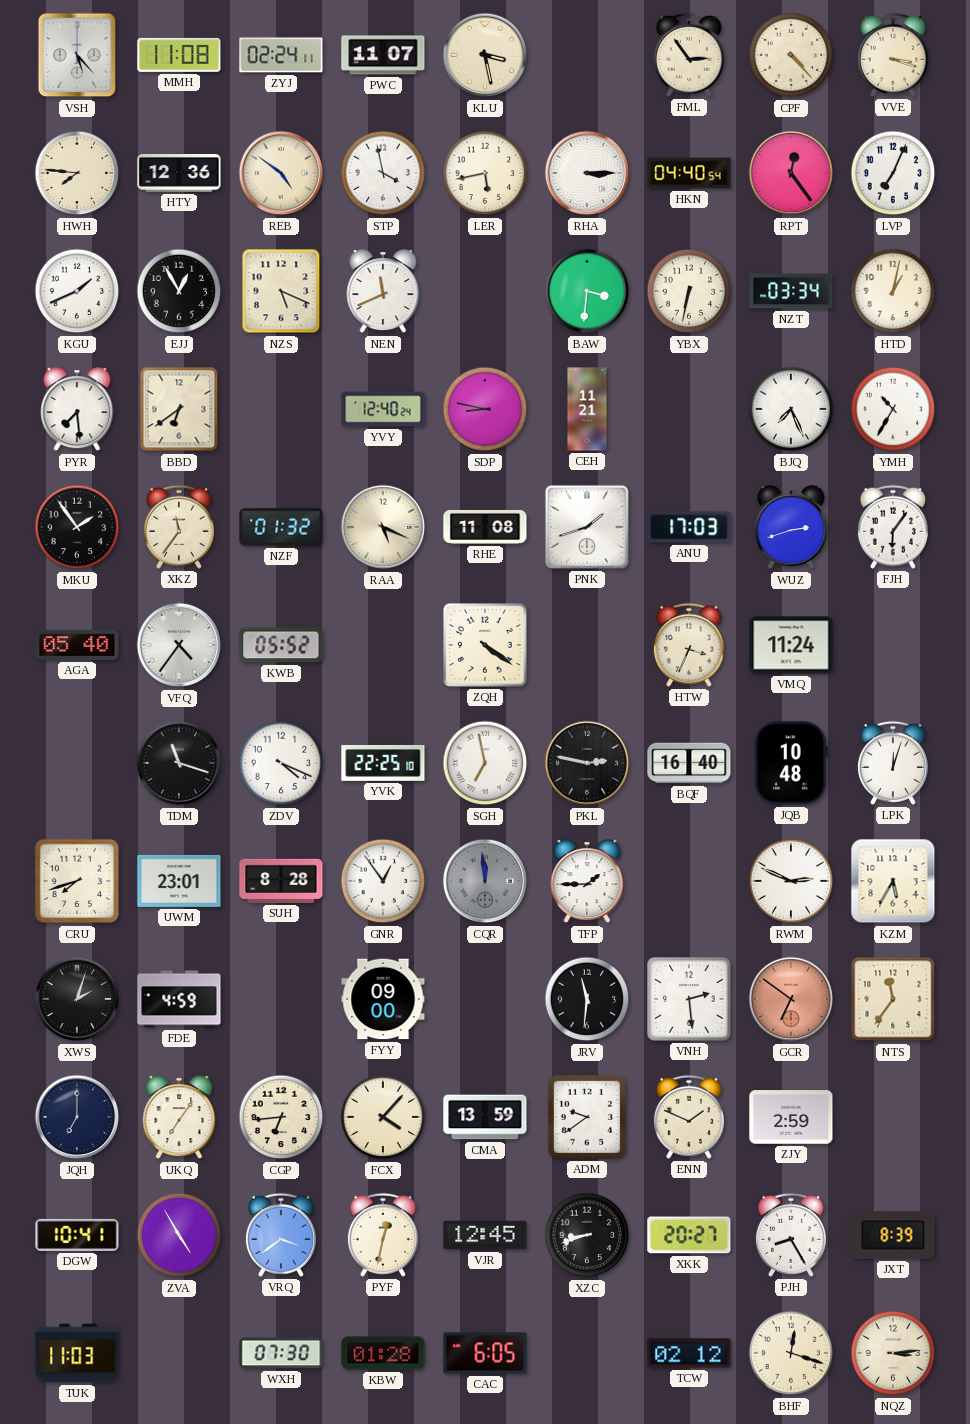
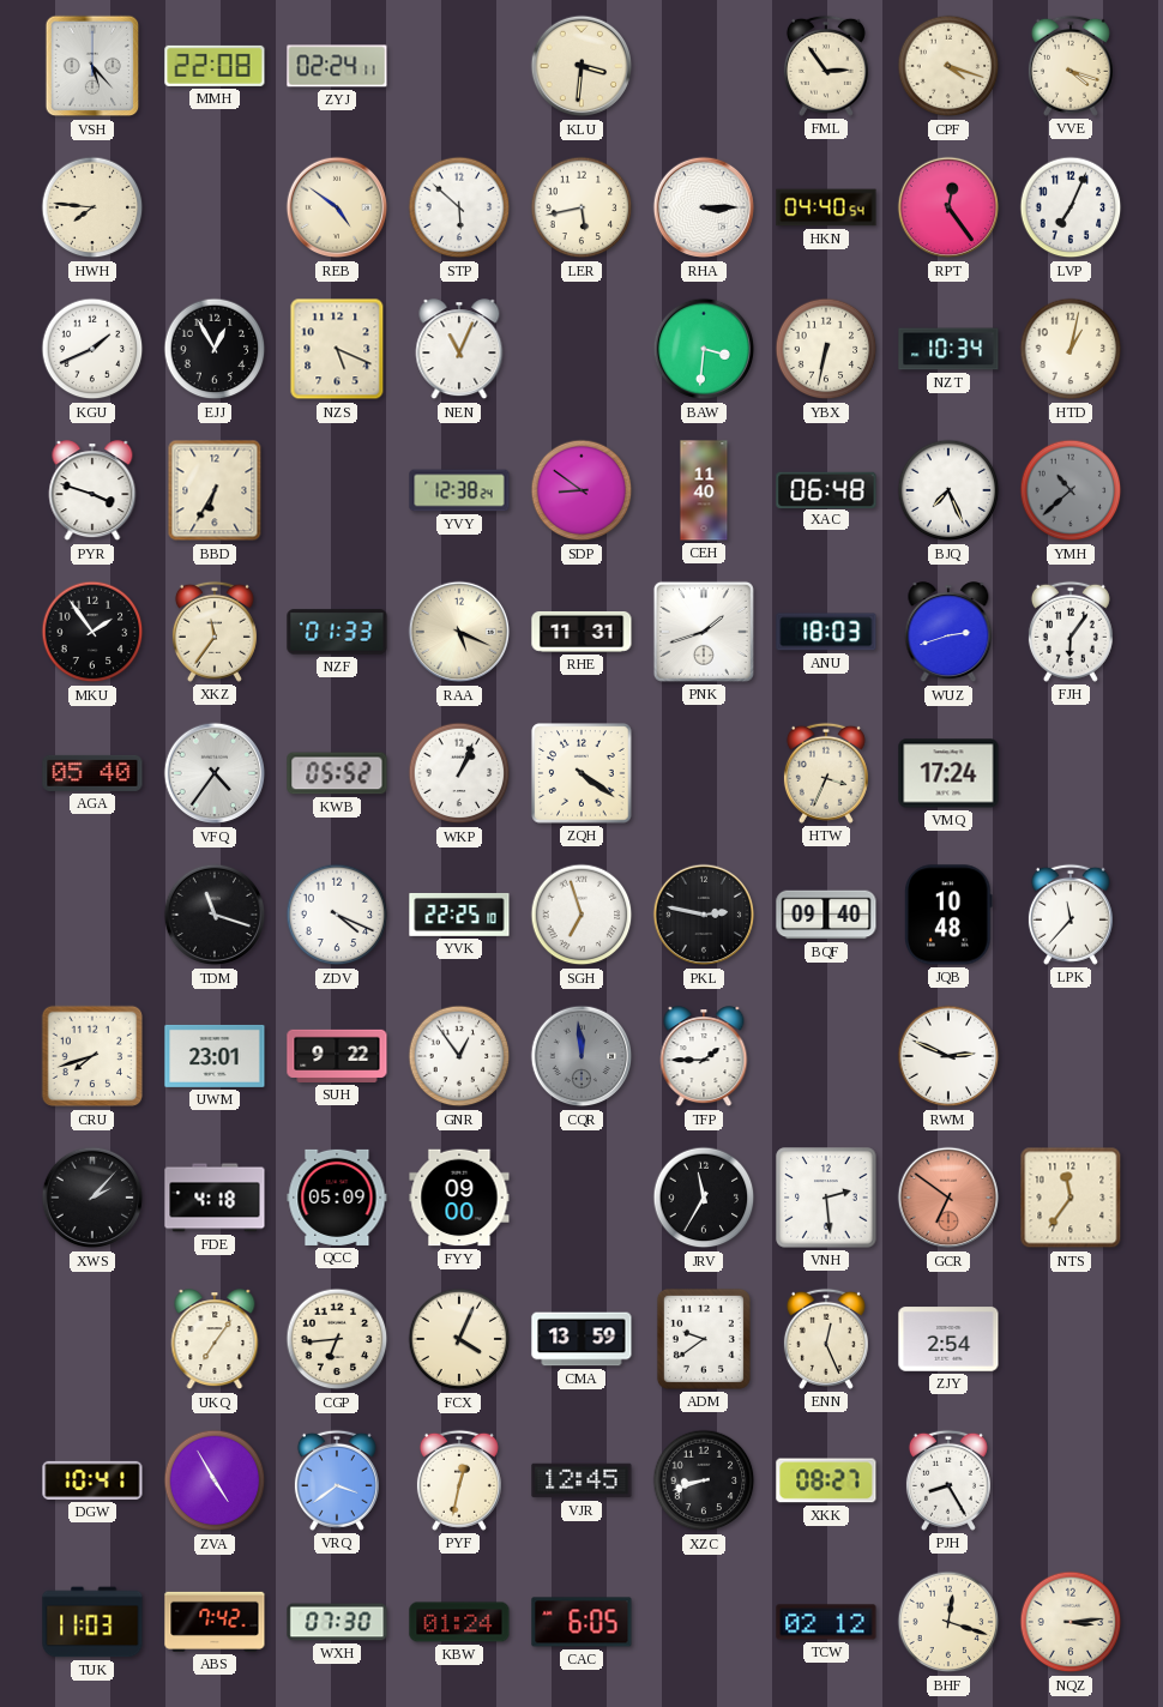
MMH: 11:08 -> 22:08
PWC: 11:07 -> none
KLU: 3:28 -> 3:31
CPF: 4:23 -> 4:18
VVE: 3:18 -> 4:18
HTY: 12:36 -> none
STP: 3:58 -> 5:52
NEN: 11:41 -> 11:04
NZT: 03:34 -> 10:34
PYR: 7:29 -> 3:48
BBD: 6:39 -> 6:35
YVY: 12:40 -> 12:38
SDP: 8:47 -> 8:51
CEH: 11:21 -> 11:40
XAC: none -> 06:48
YMH: 10:35 -> 10:38
YMH dial: white -> grey
NZF: 01:32 -> 01:33
RHE: 11:08 -> 11:31
ANU: 17:03 -> 18:03
WKP: none -> 1:04
VMQ: 11:24 -> 17:24
SGH: 6:58 -> 6:57
BQF: 16:40 -> 09:40
LPK: 12:03 -> 11:37
SUH: 8:28 -> 9:22
KZM: 5:35 -> none
XWS: 2:03 -> 2:07
FDE: 4:59 -> 4:18
QCC: none -> 05:09
JRV: 11:31 -> 11:35
JQH: 7:00 -> none
FCX: 4:07 -> 4:04
ENN: 1:49 -> 12:26
ZJY: 2:59 -> 2:54
XKK: 20:27 -> 08:27
JXT: 8:39 -> none
ABS: none -> 7:42
KBW: 01:28 -> 01:24
